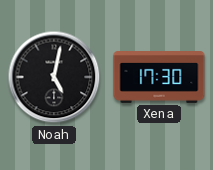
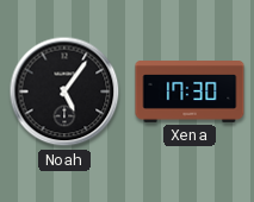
Noah: 5:02 -> 5:06
